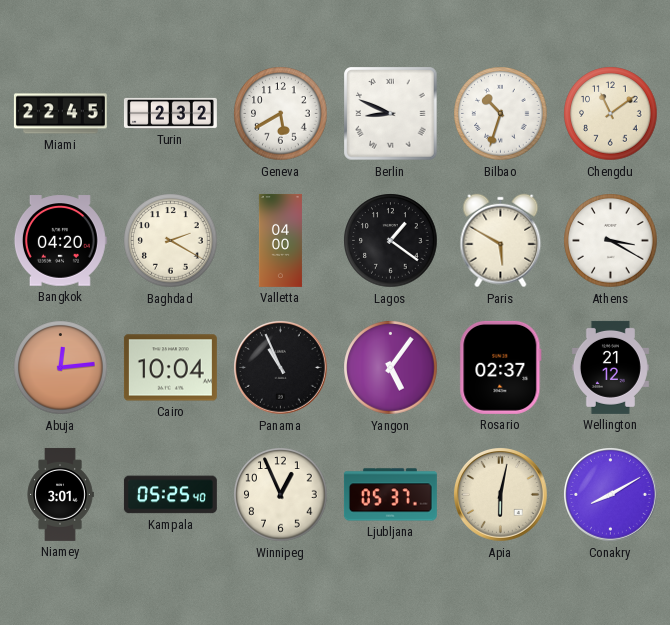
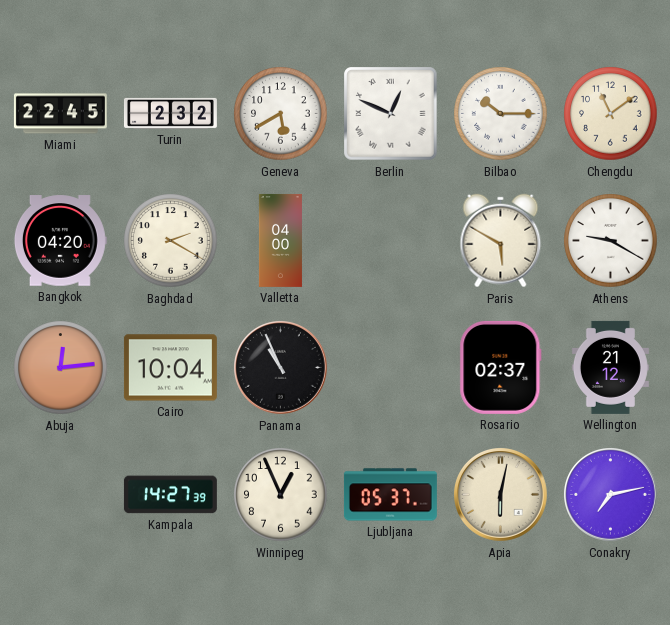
Berlin: 8:49 -> 12:49
Bilbao: 10:33 -> 10:15
Lagos: 1:21 -> none
Athens: 3:20 -> 9:20
Yangon: 5:06 -> none
Niamey: 3:01 -> none
Kampala: 05:25 -> 14:27
Conakry: 8:10 -> 7:13
